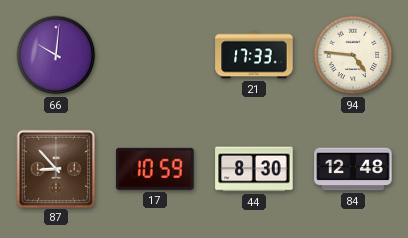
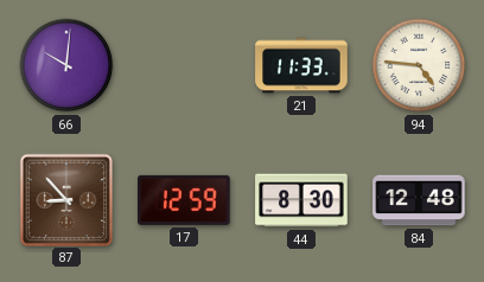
21: 17:33 -> 11:33
17: 10:59 -> 12:59
